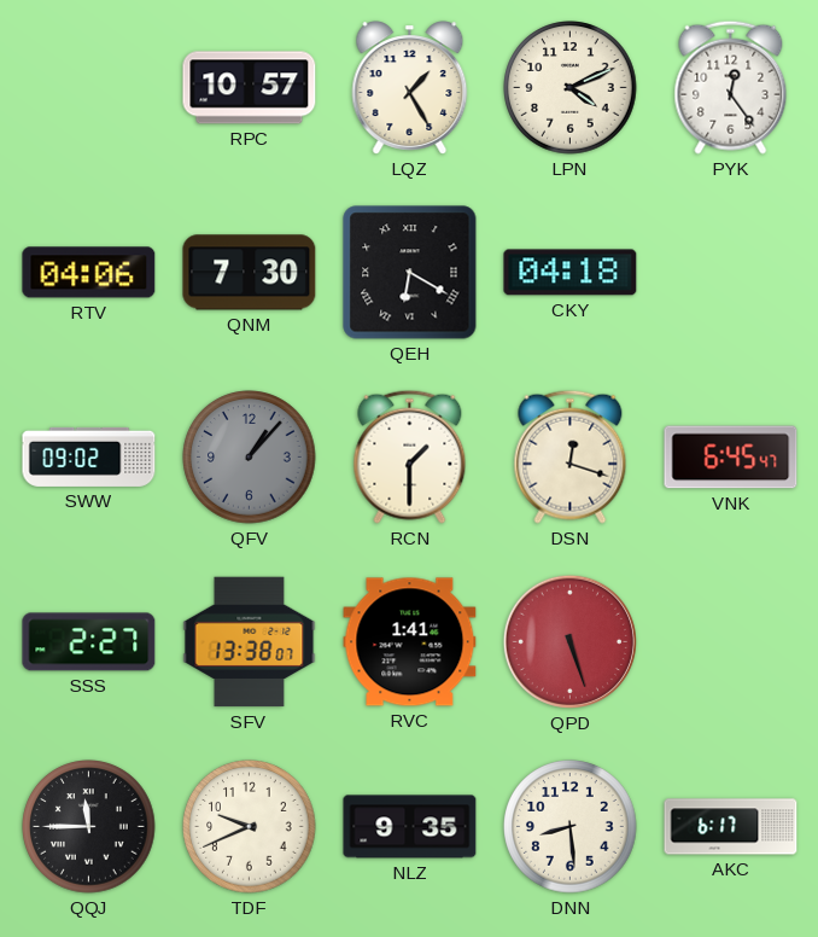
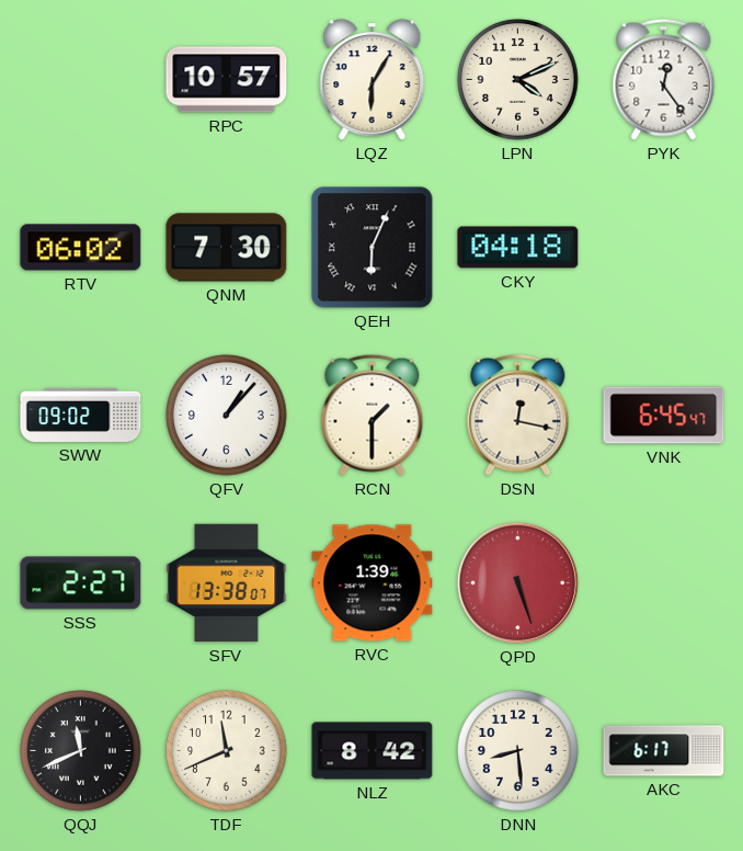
LQZ: 1:25 -> 6:05
RTV: 04:06 -> 06:02
QEH: 6:20 -> 6:04
QFV dial: grey -> white
DSN: 12:18 -> 12:17
RVC: 1:41 -> 1:39
QQJ: 11:45 -> 11:41
TDF: 9:41 -> 11:41
NLZ: 9:35 -> 8:42
